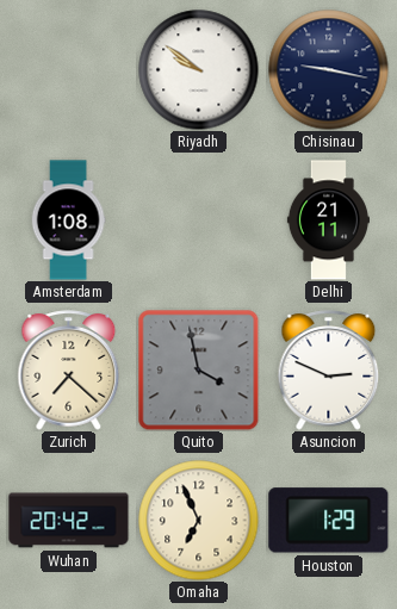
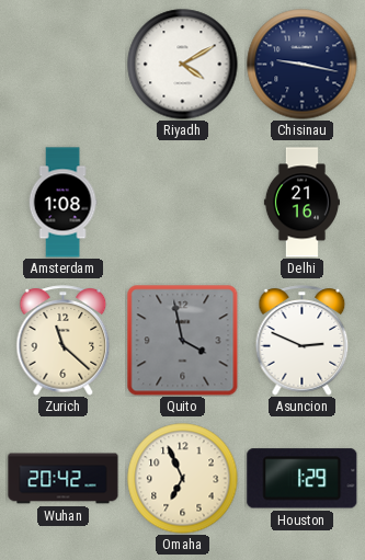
Riyadh: 9:51 -> 4:10
Delhi: 21:11 -> 21:16
Zurich: 7:22 -> 11:22
